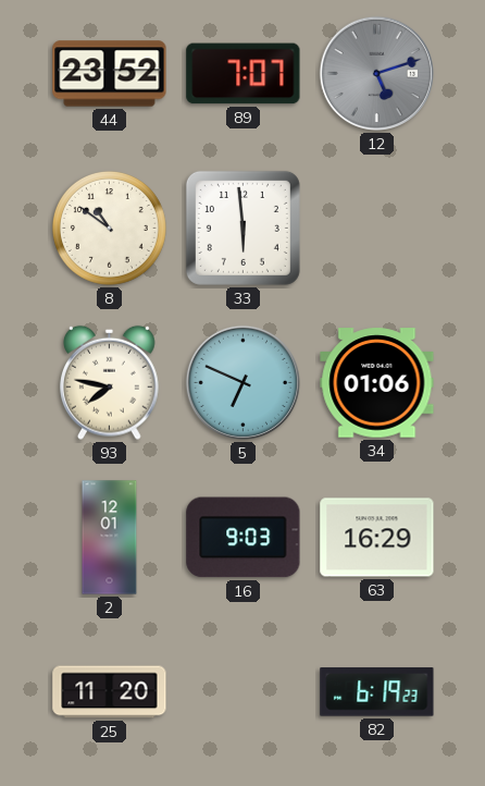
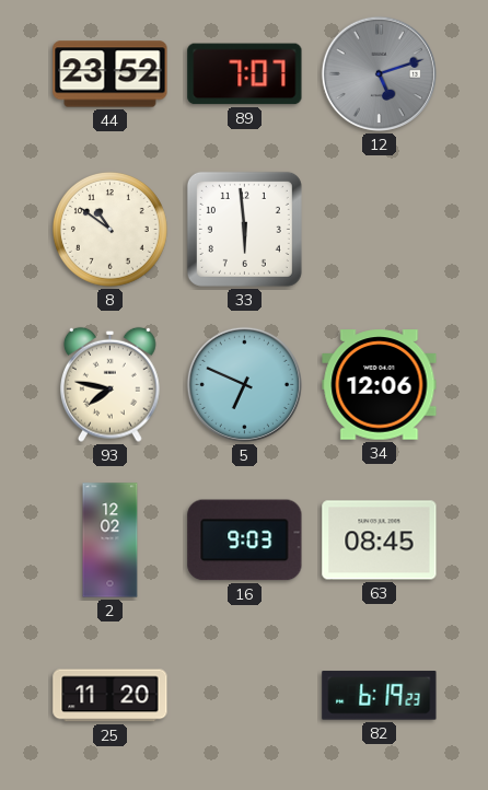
34: 01:06 -> 12:06
2: 12:01 -> 12:02
63: 16:29 -> 08:45
